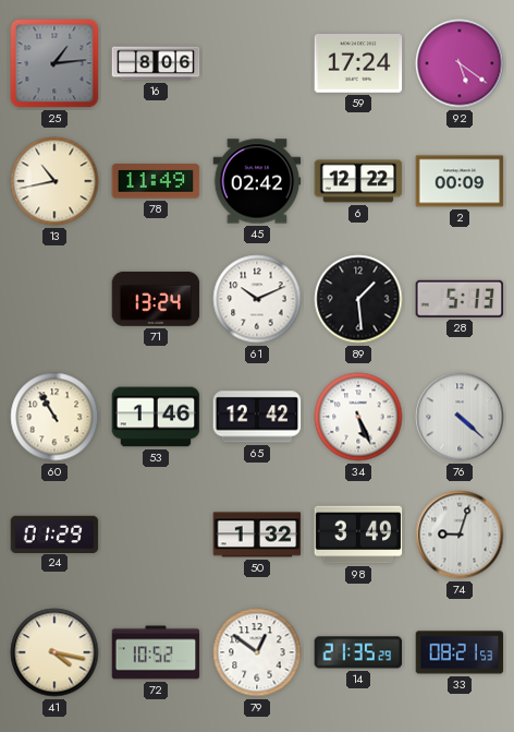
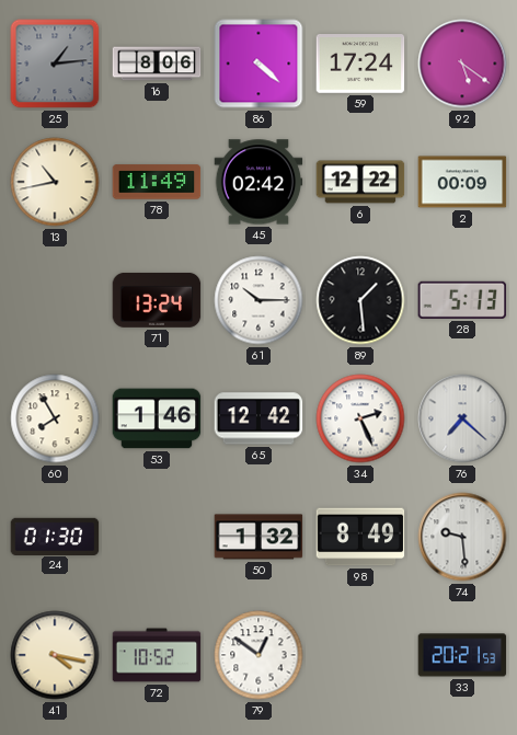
86: none -> 4:22
61: 10:11 -> 10:15
60: 10:55 -> 7:55
34: 5:26 -> 2:26
76: 4:22 -> 7:22
24: 01:29 -> 01:30
98: 3:49 -> 8:49
74: 9:03 -> 9:29
14: 21:35 -> none
33: 08:21 -> 20:21
